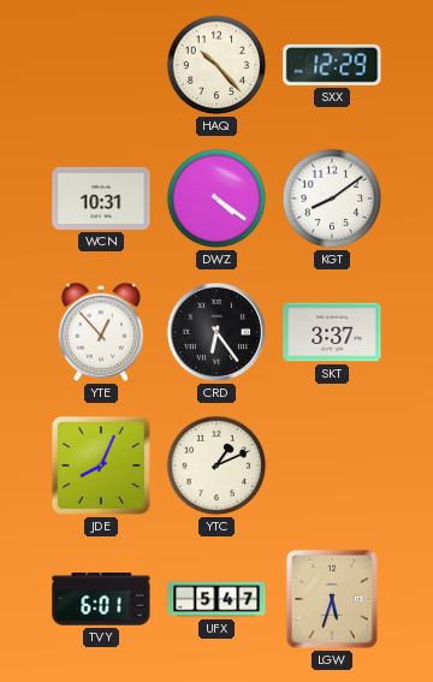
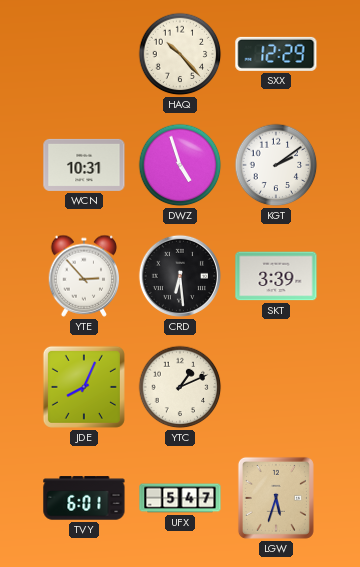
DWZ: 4:21 -> 4:57
KGT: 8:09 -> 2:09
YTE: 12:53 -> 2:53
CRD: 6:24 -> 6:29
SKT: 3:37 -> 3:39
